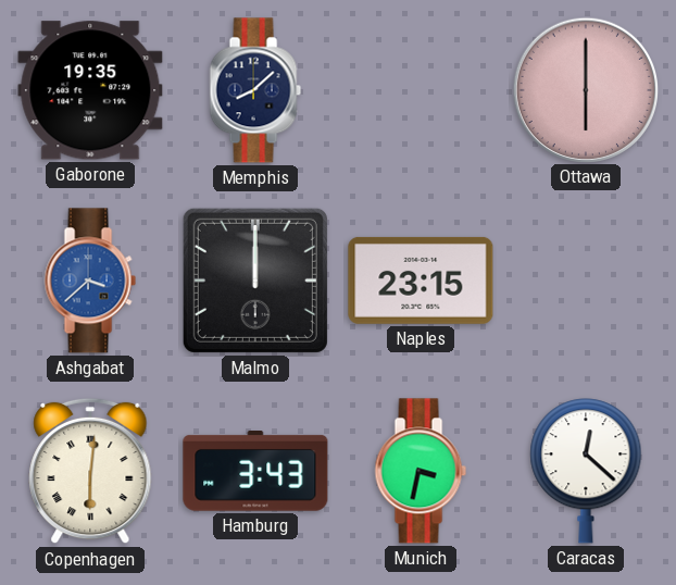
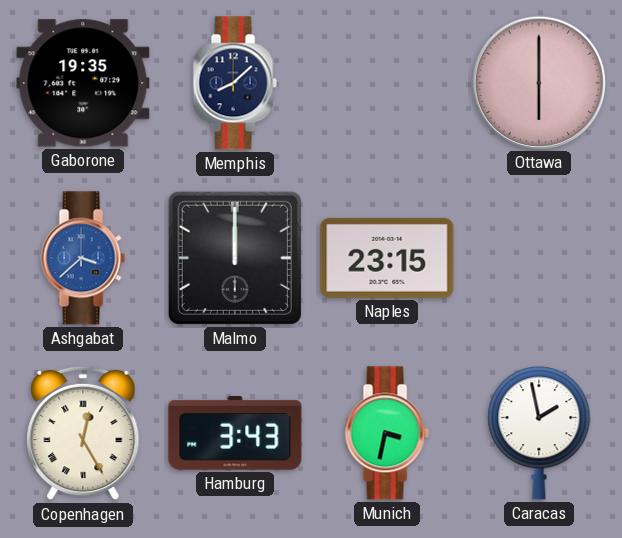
Copenhagen: 6:01 -> 12:25
Caracas: 12:22 -> 1:58
